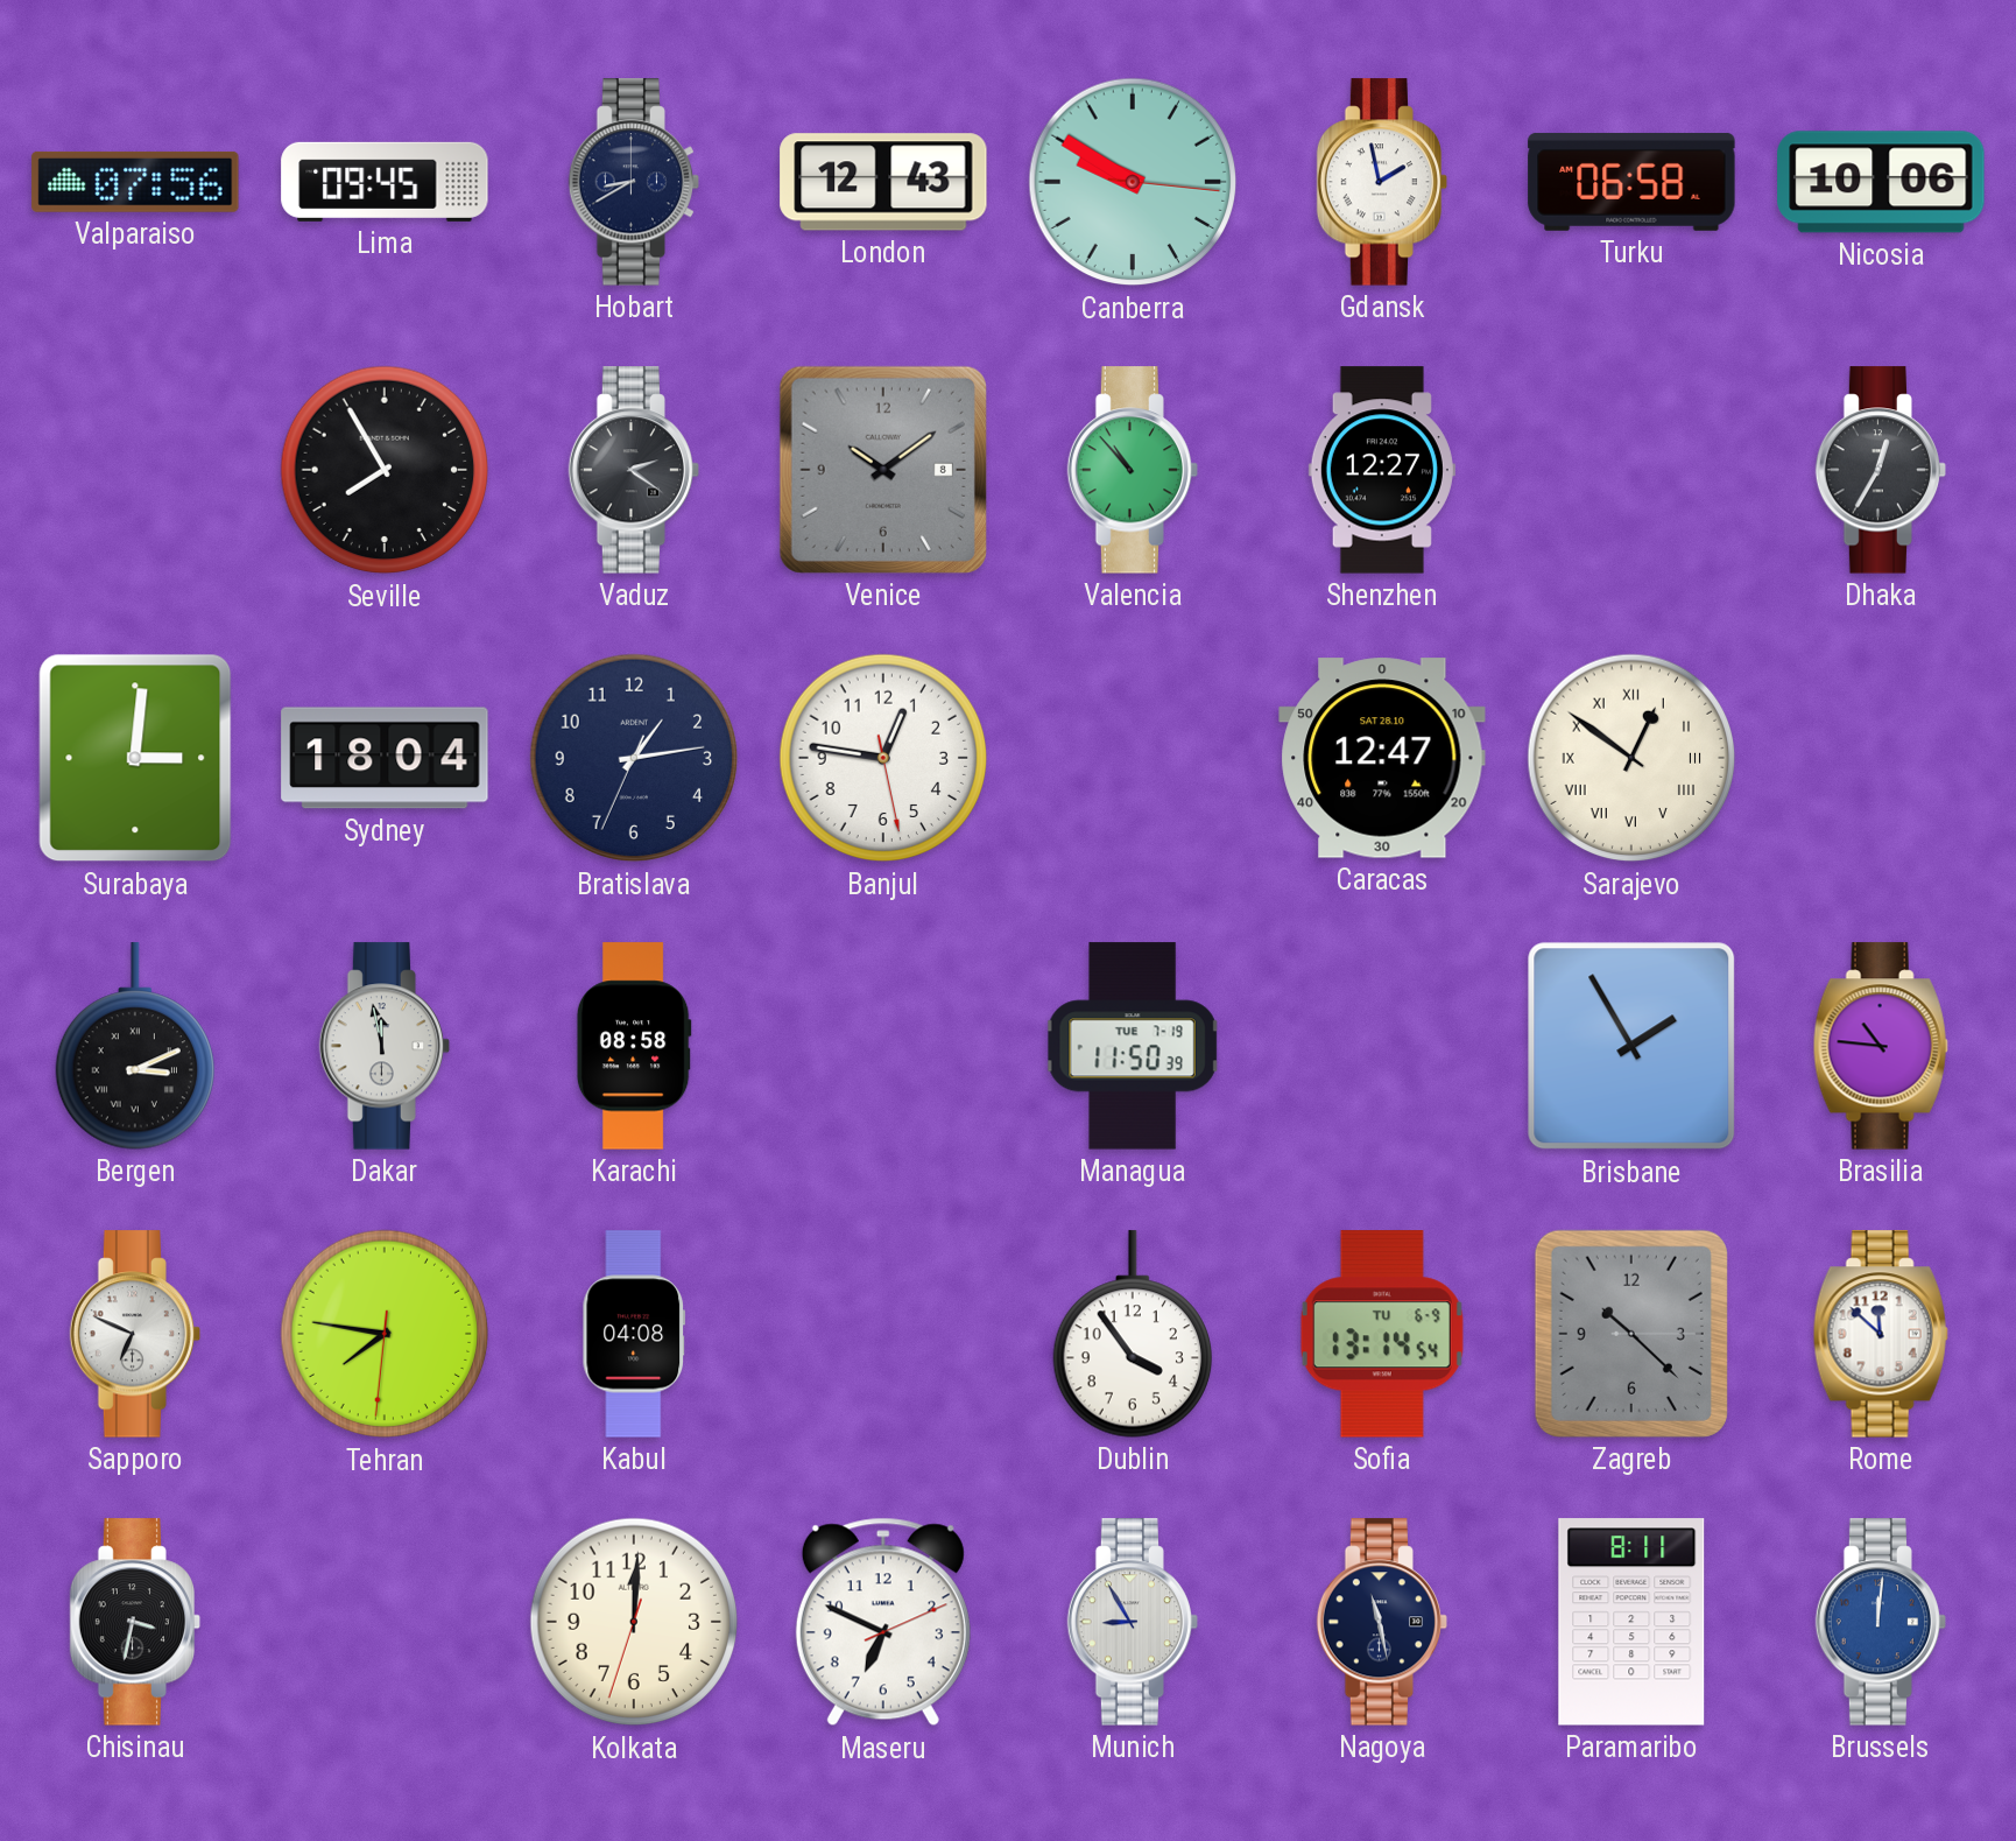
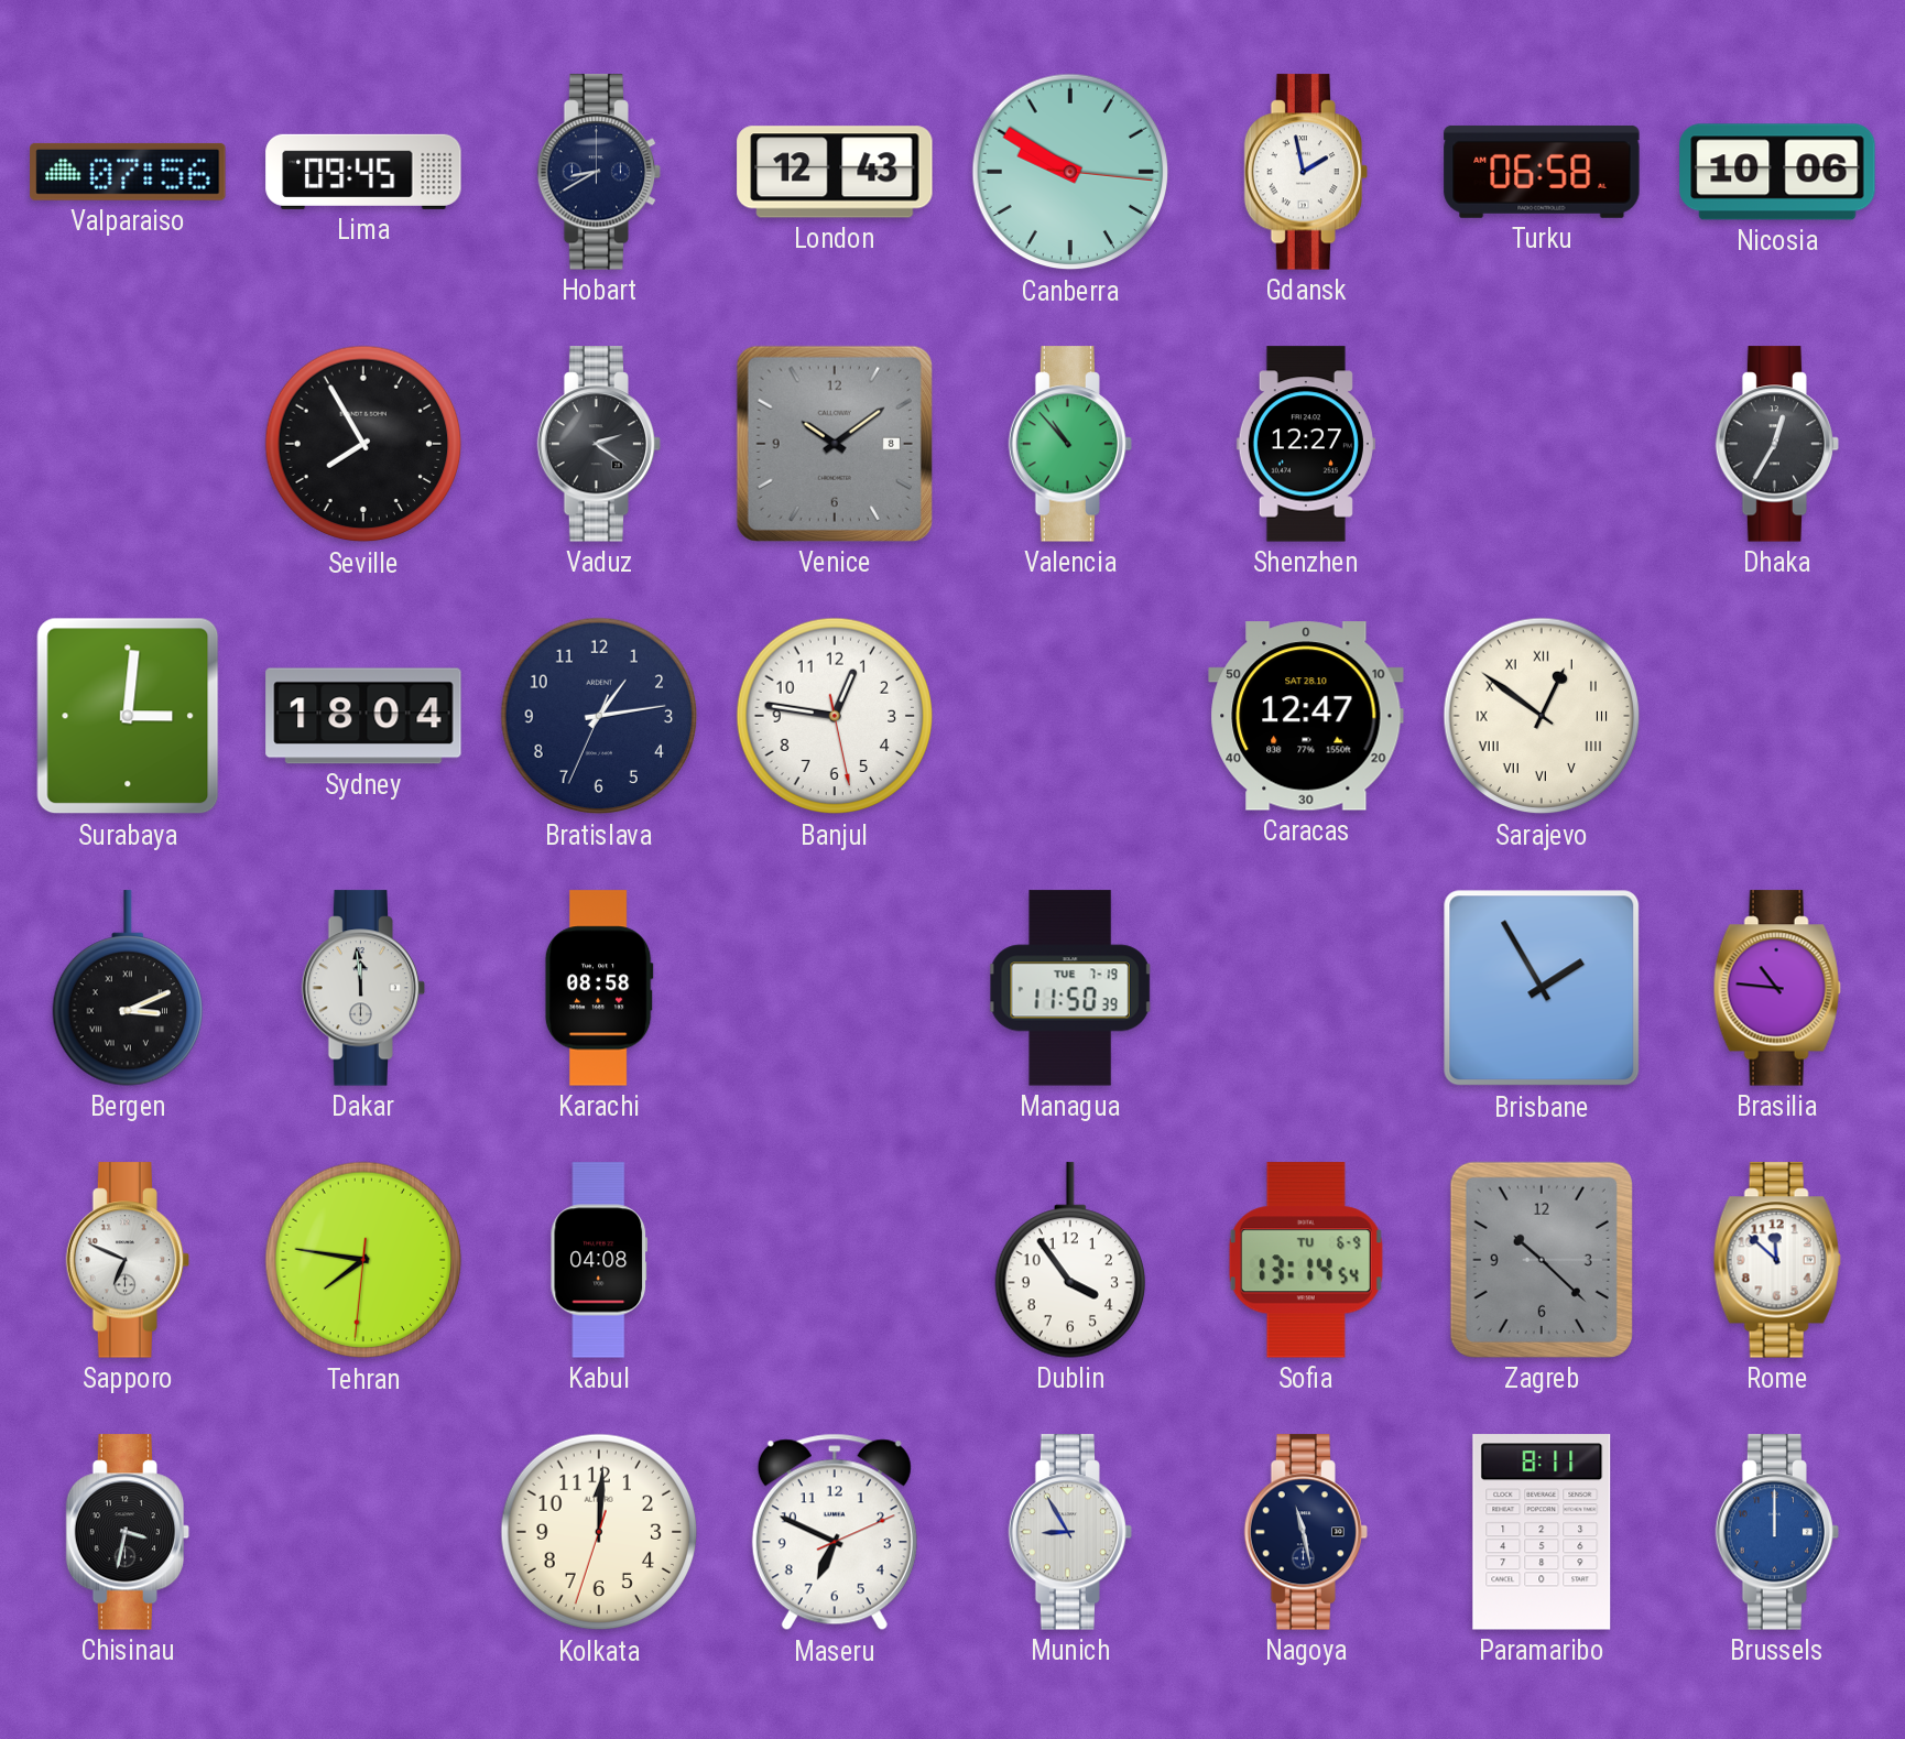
Dakar: 11:58 -> 11:59
Brussels: 12:01 -> 12:00
